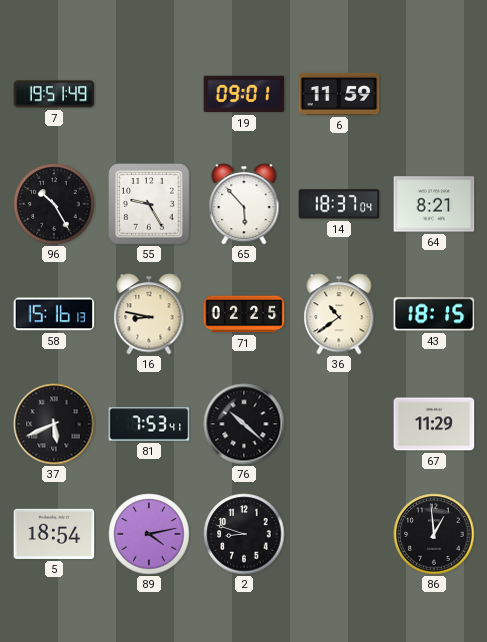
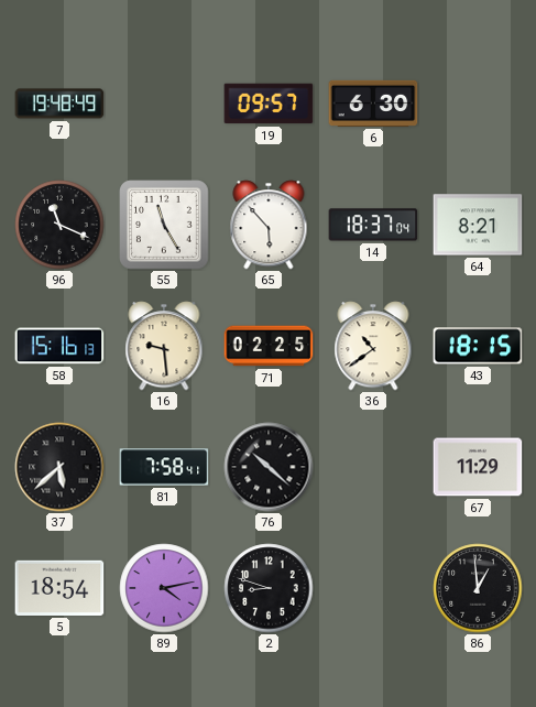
7: 19:51 -> 19:48
19: 09:01 -> 09:57
6: 11:59 -> 6:30
96: 10:25 -> 11:19
55: 9:25 -> 11:25
16: 8:47 -> 9:29
37: 5:41 -> 5:38
81: 7:53 -> 7:58
